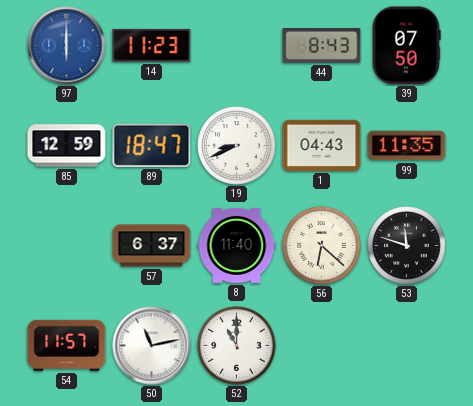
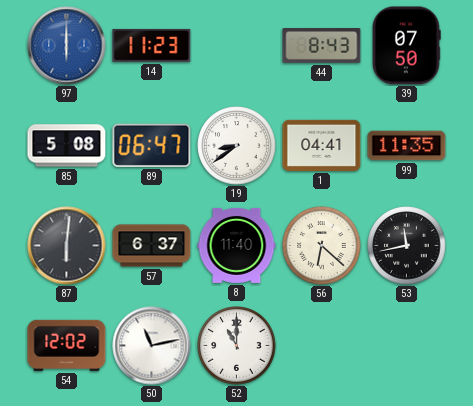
85: 12:59 -> 5:08
89: 18:47 -> 06:47
19: 8:41 -> 8:39
1: 04:43 -> 04:41
87: none -> 6:01
53: 11:48 -> 11:43
54: 11:57 -> 12:02
